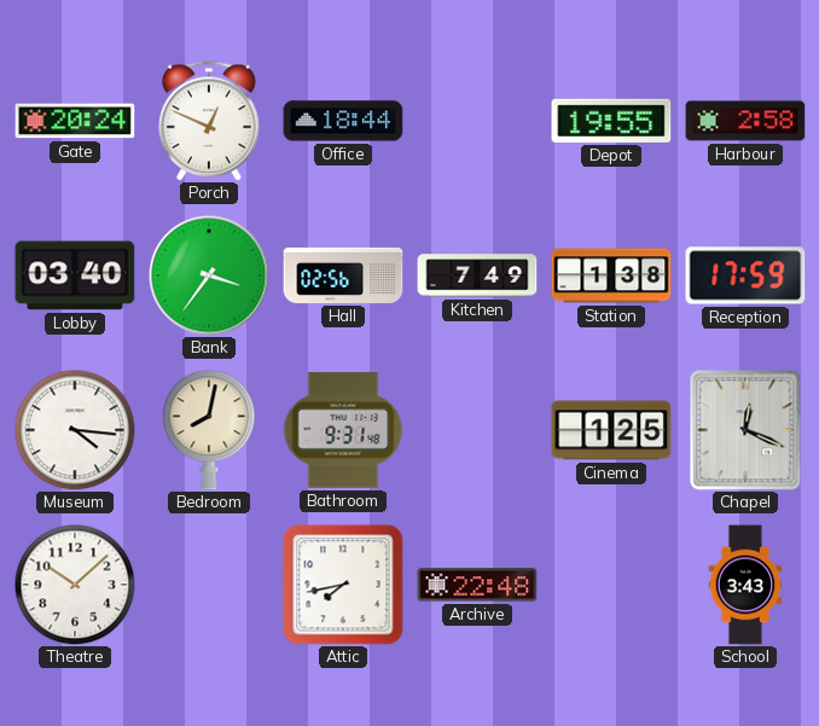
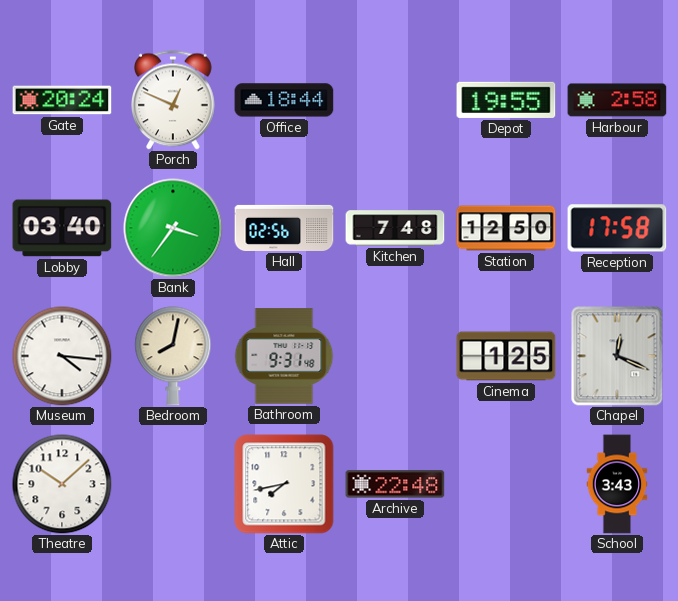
Kitchen: 7:49 -> 7:48
Station: 1:38 -> 12:50
Reception: 17:59 -> 17:58
